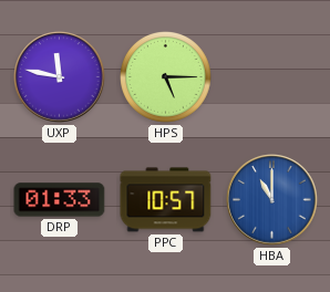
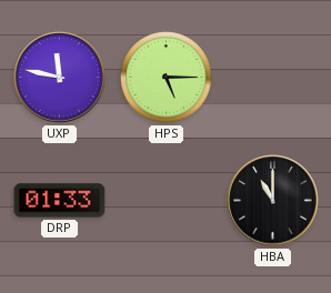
PPC: 10:57 -> none
HBA dial: blue -> black
